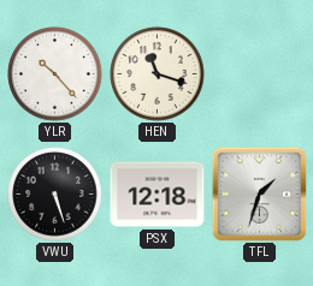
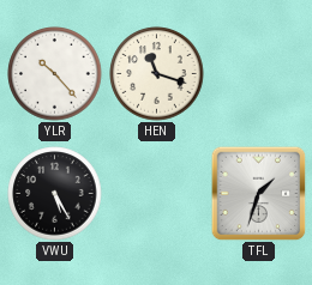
VWU: 5:27 -> 5:25
PSX: 12:18 -> none
